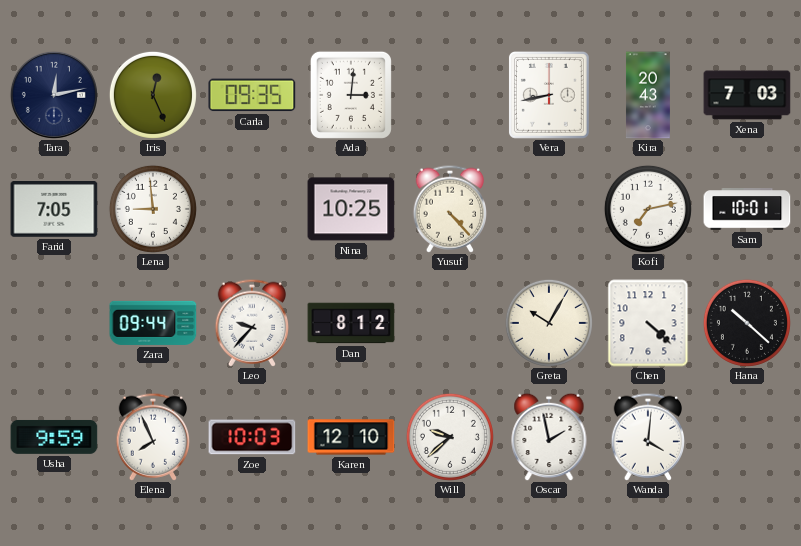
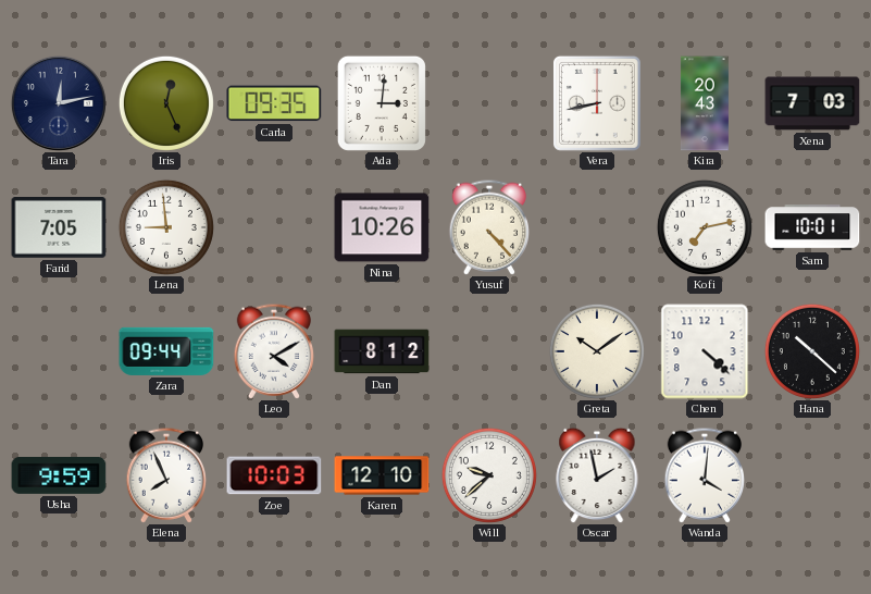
Nina: 10:25 -> 10:26
Leo: 9:37 -> 4:10
Greta: 10:05 -> 10:09
